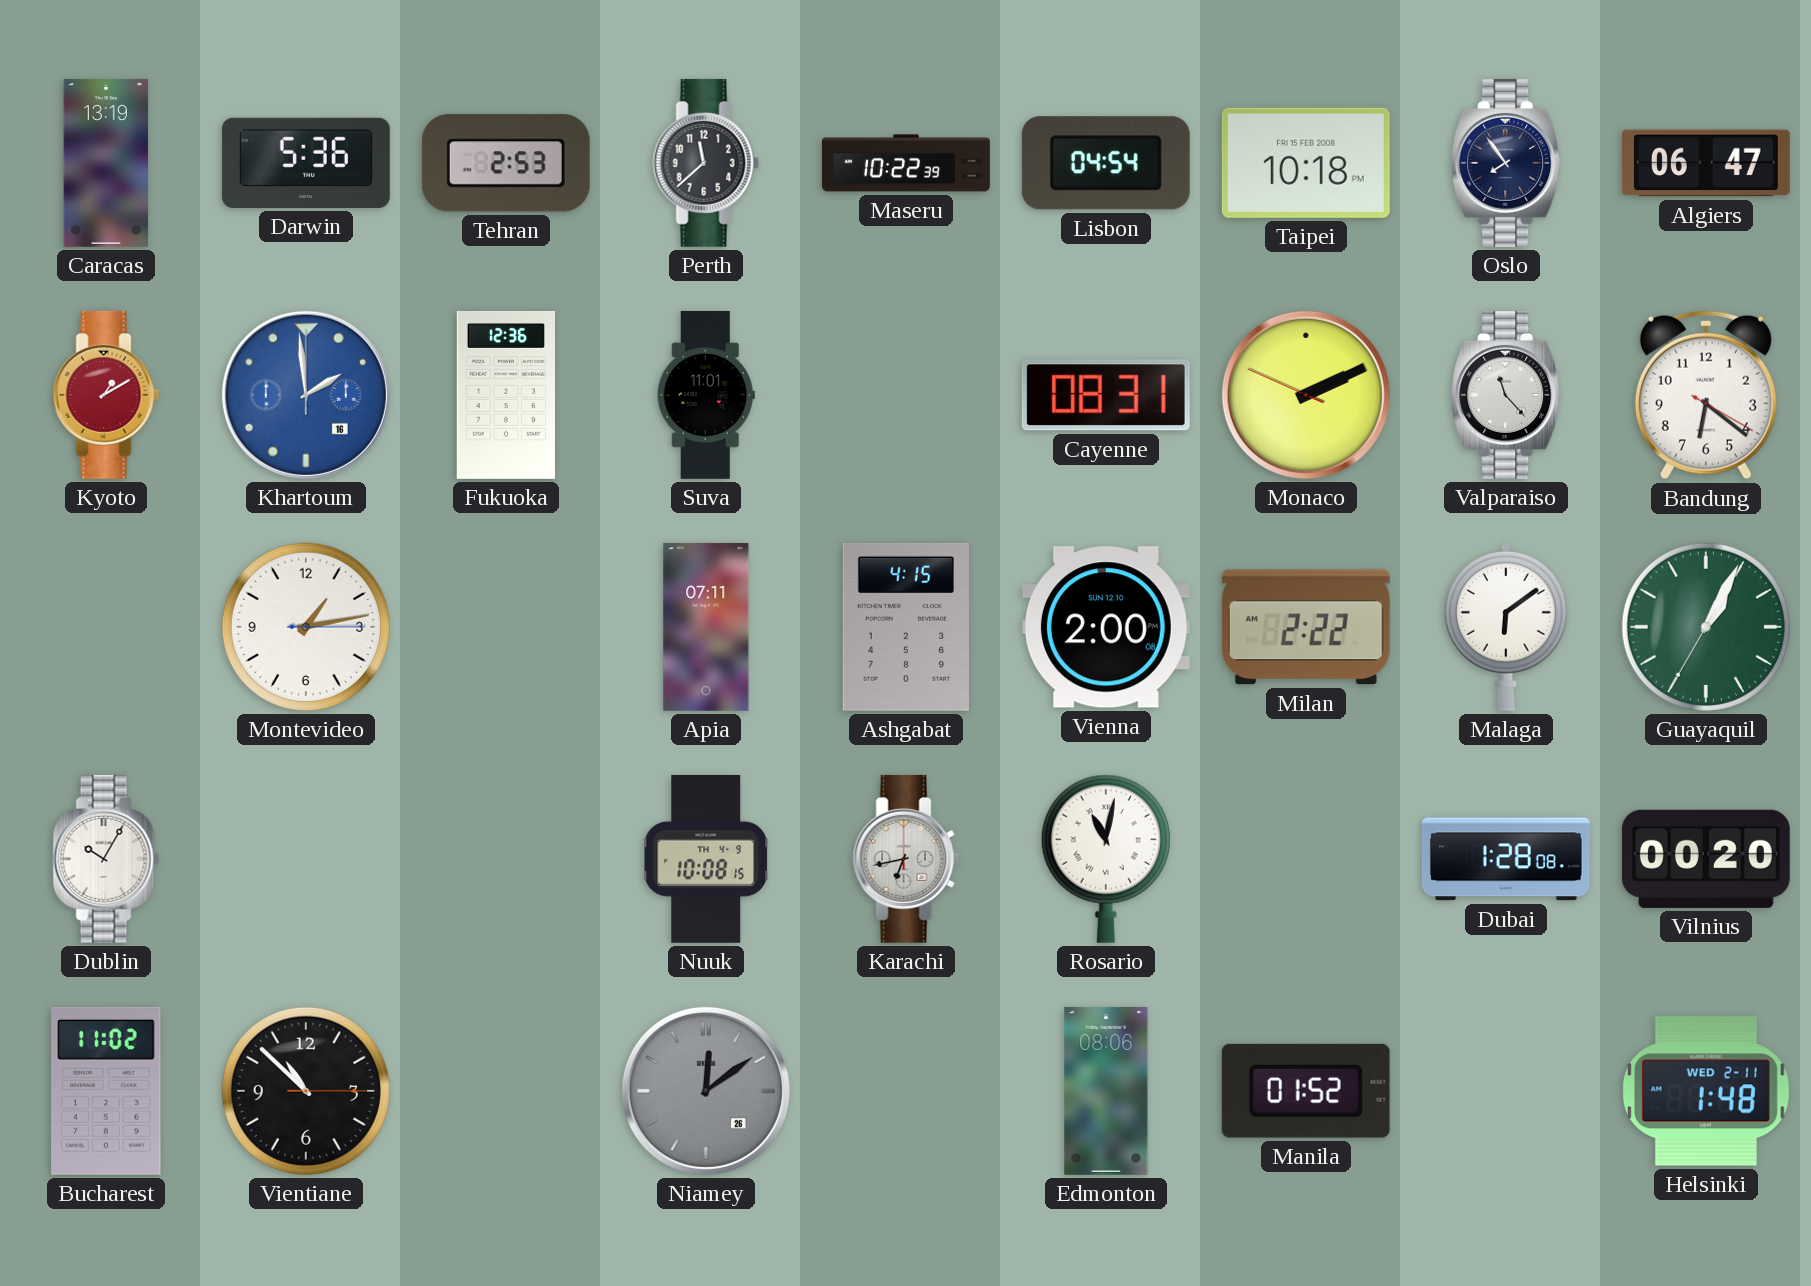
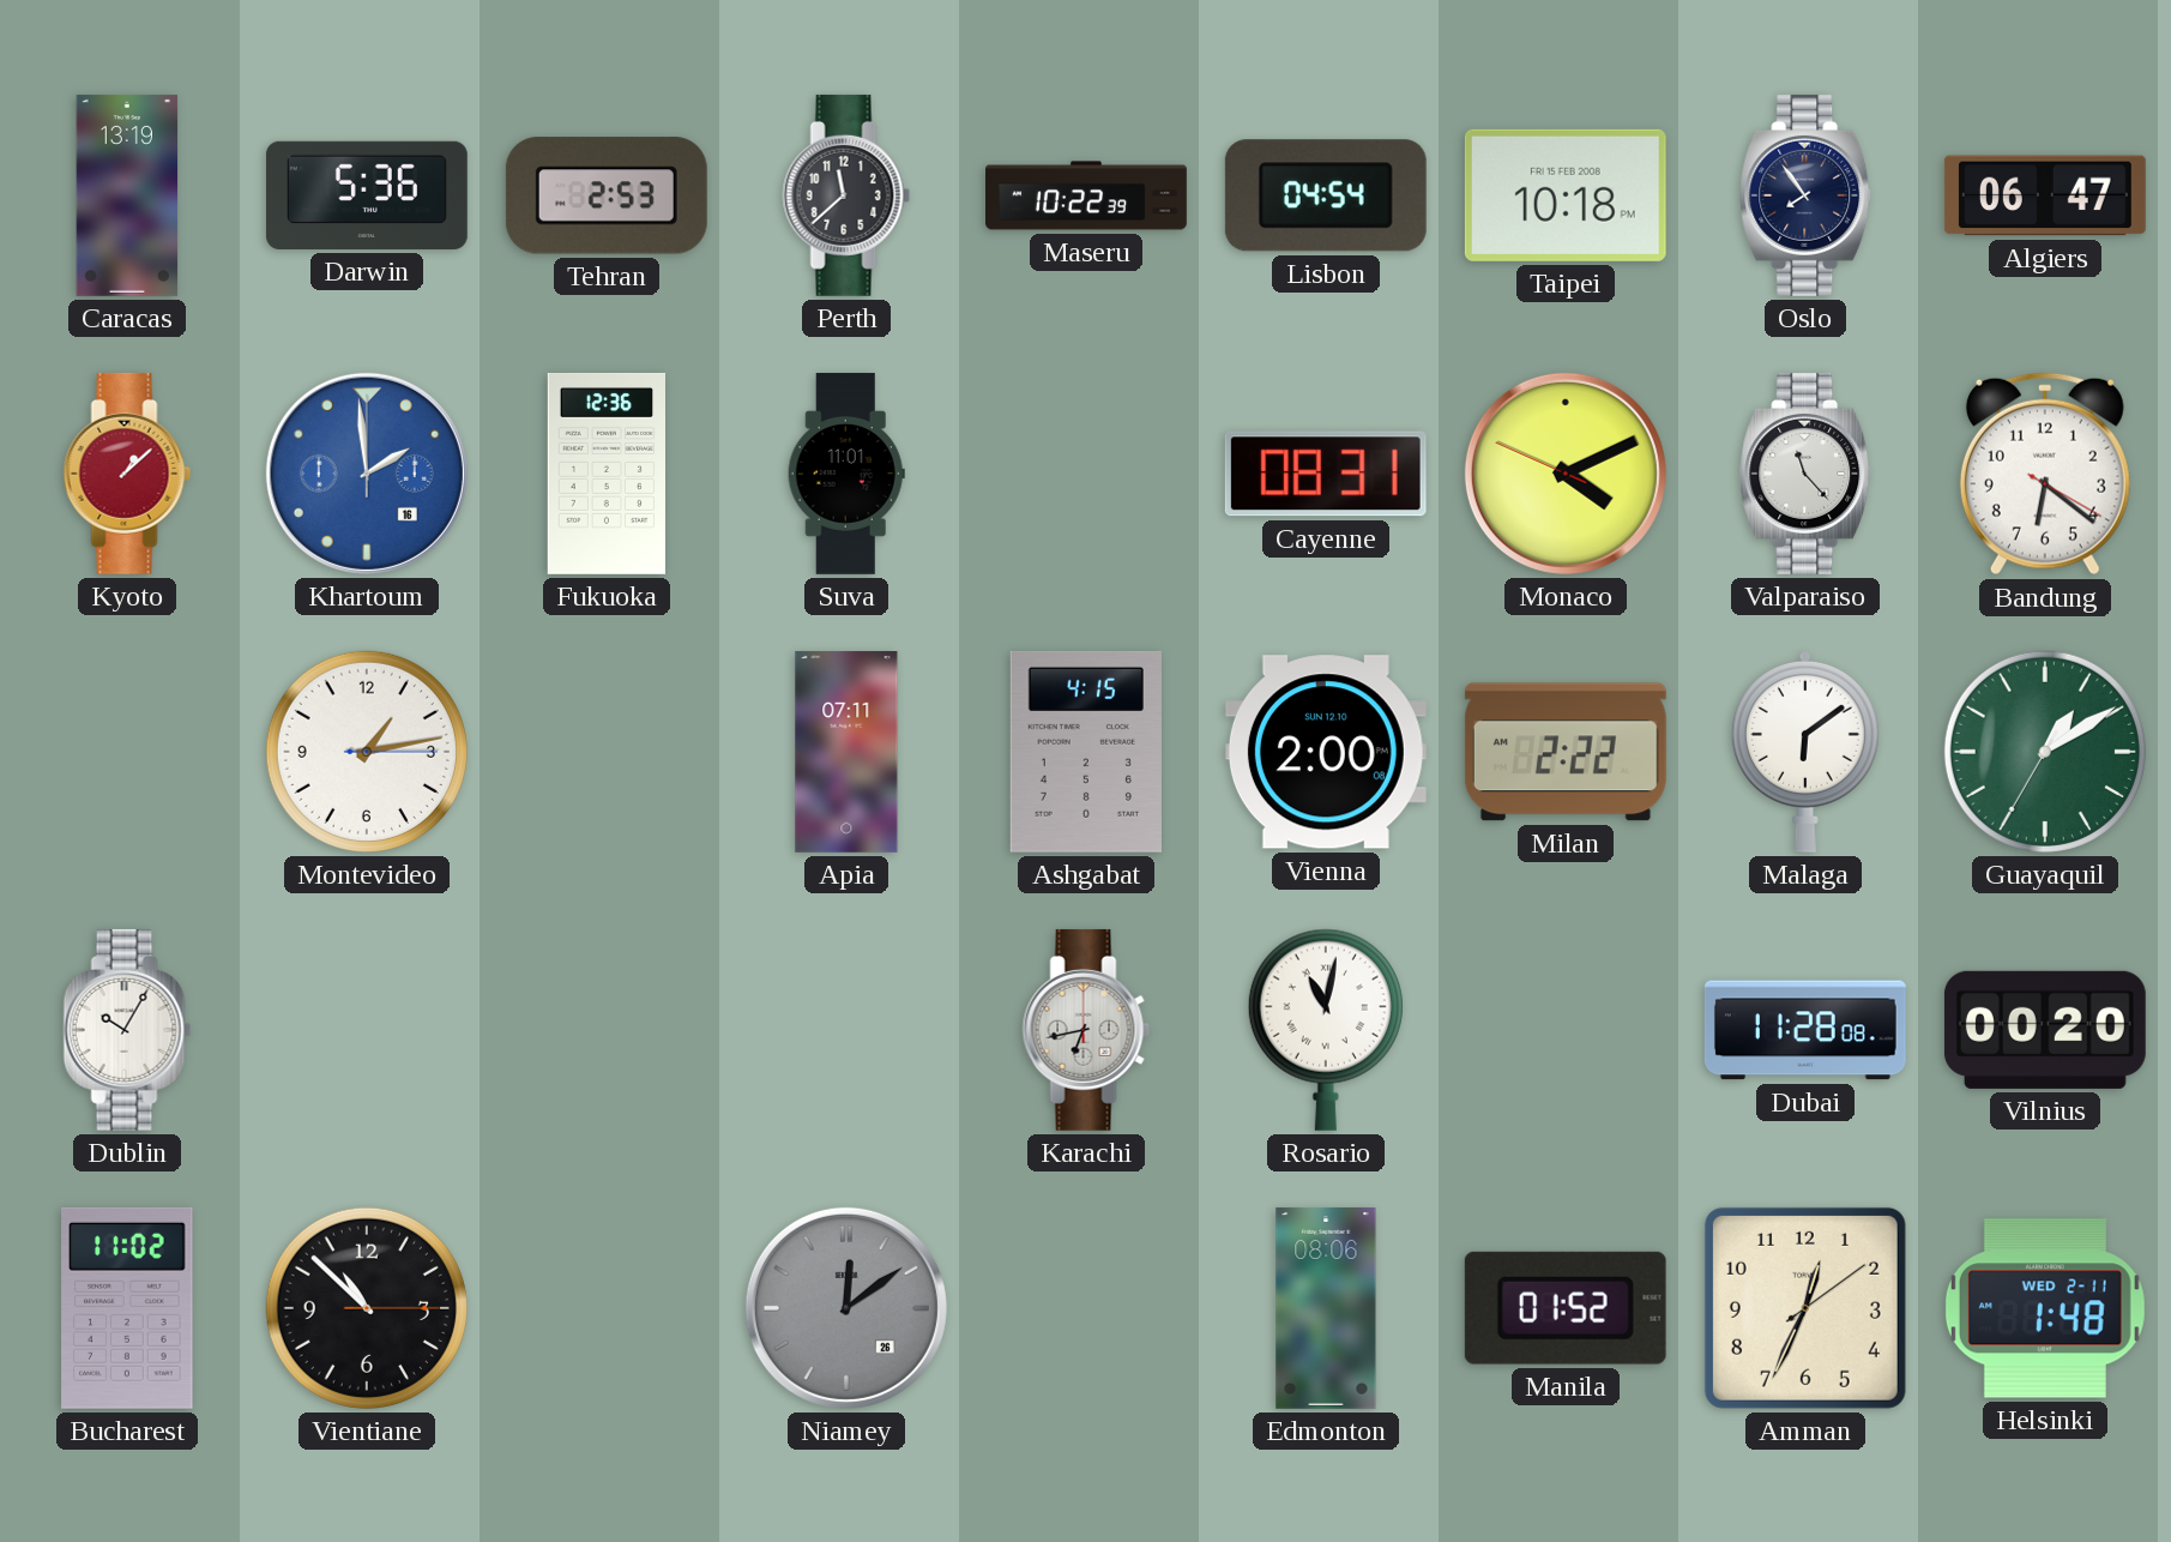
Kyoto: 1:10 -> 1:08
Monaco: 2:10 -> 4:10
Guayaquil: 1:04 -> 1:09
Nuuk: 10:08 -> none
Dubai: 1:28 -> 11:28
Amman: none -> 12:34
